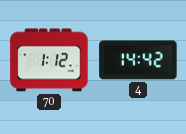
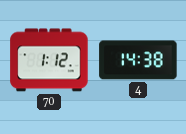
4: 14:42 -> 14:38
